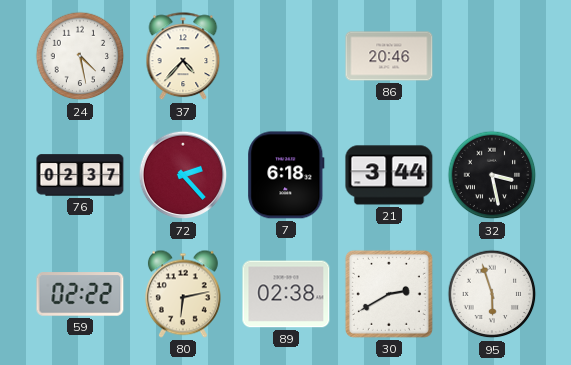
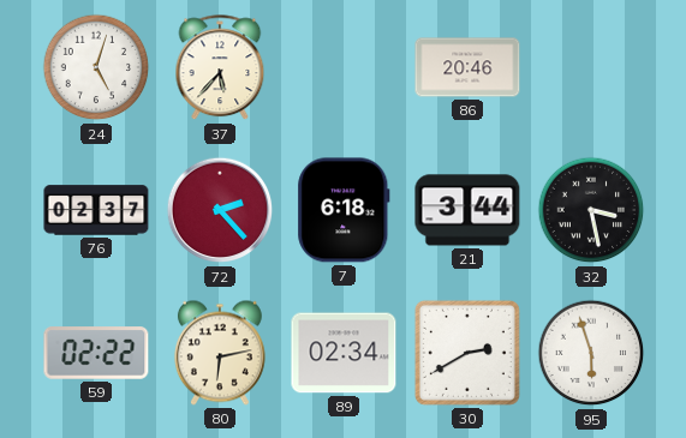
24: 4:28 -> 5:03
37: 4:37 -> 5:37
89: 02:38 -> 02:34
